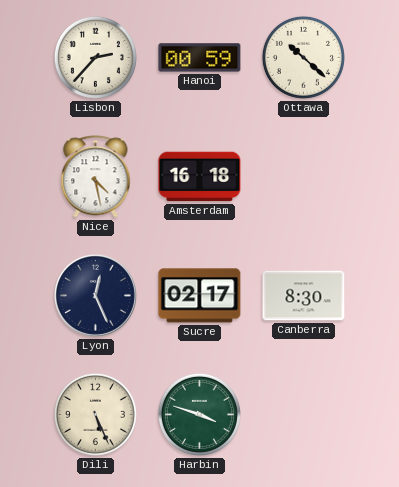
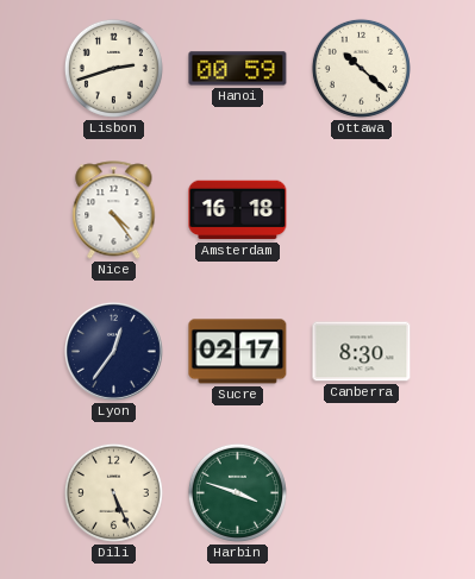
Lisbon: 2:37 -> 2:42
Nice: 4:28 -> 4:24
Lyon: 12:26 -> 12:36
